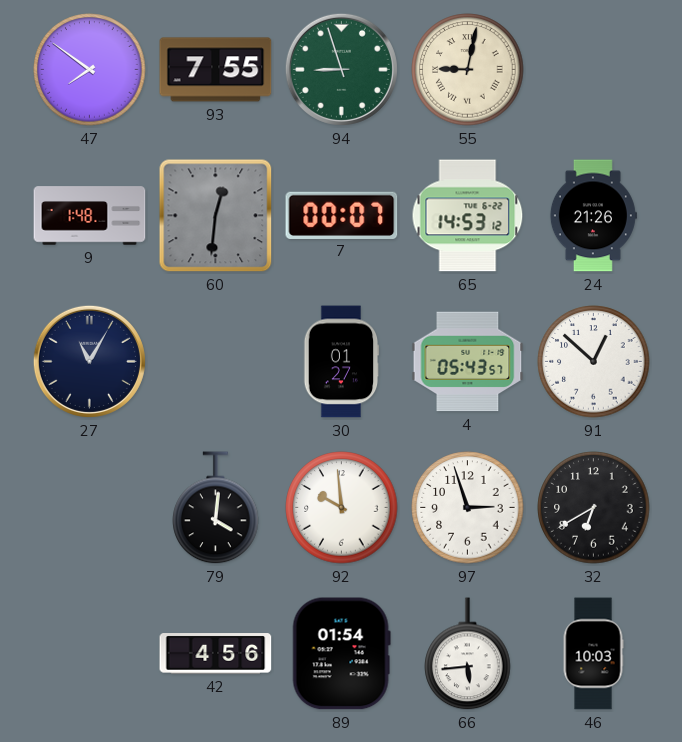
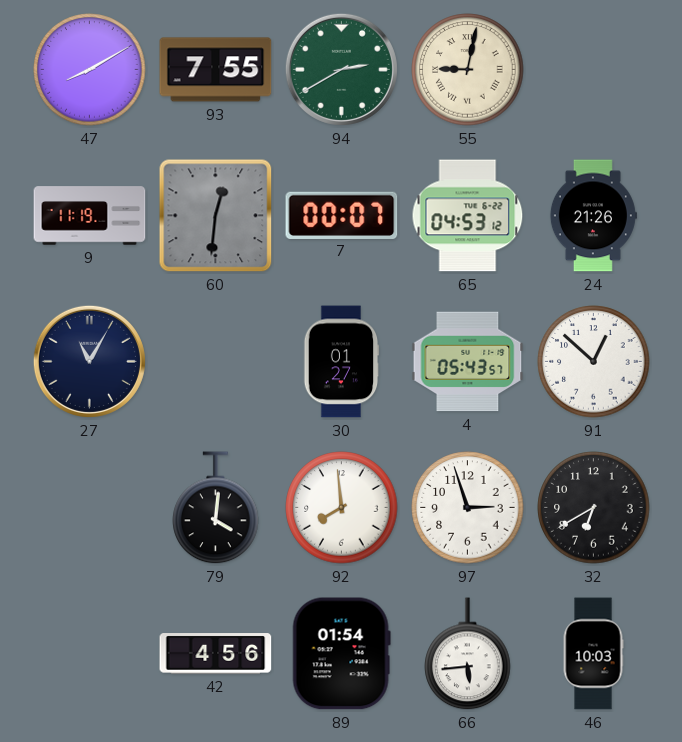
47: 7:51 -> 8:10
94: 8:57 -> 2:40
9: 1:48 -> 11:19
65: 14:53 -> 04:53
92: 9:59 -> 7:59
